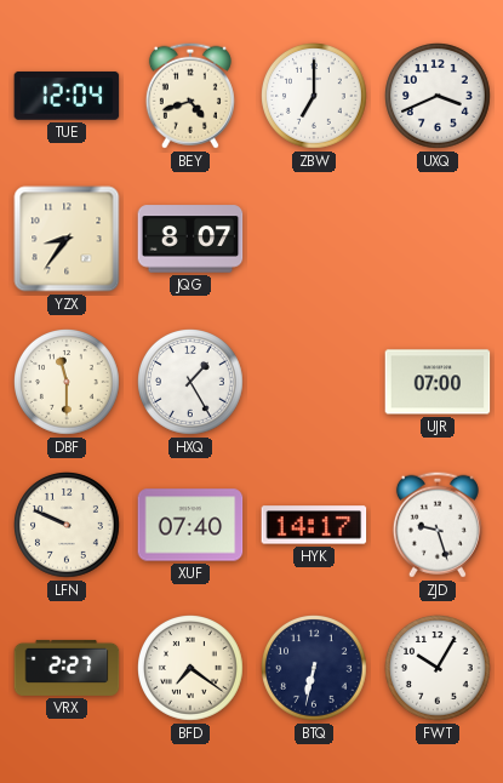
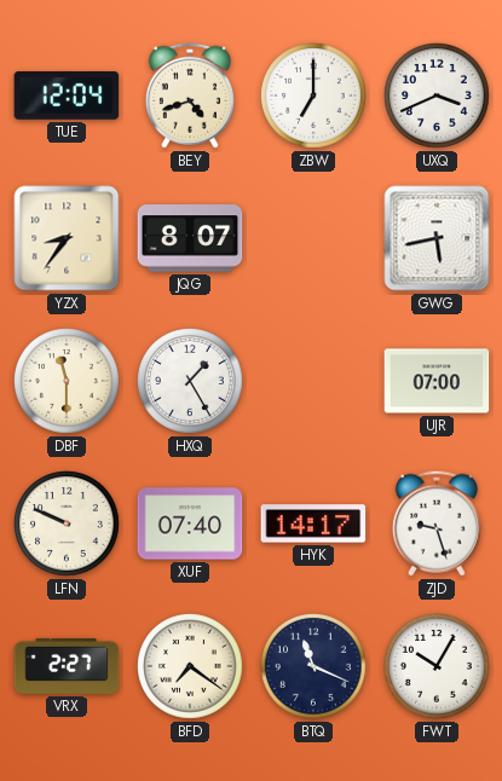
GWG: none -> 5:43
BTQ: 6:32 -> 11:19
